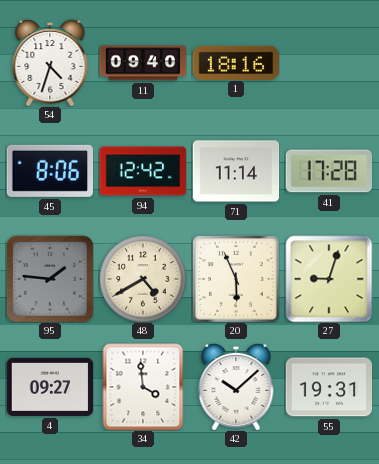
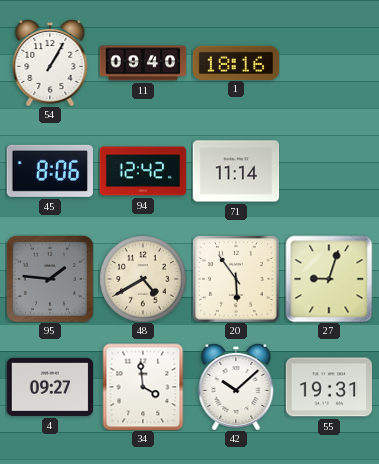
54: 4:33 -> 1:05
41: 17:28 -> none
20: 5:56 -> 5:54
